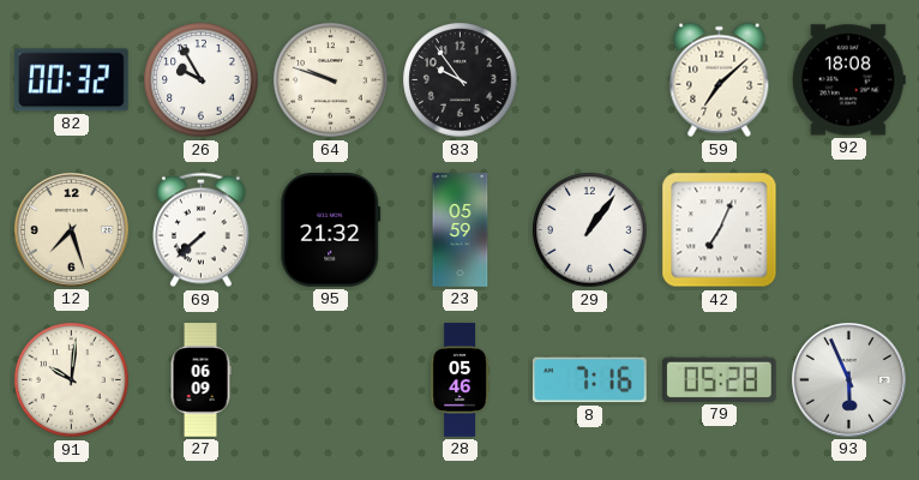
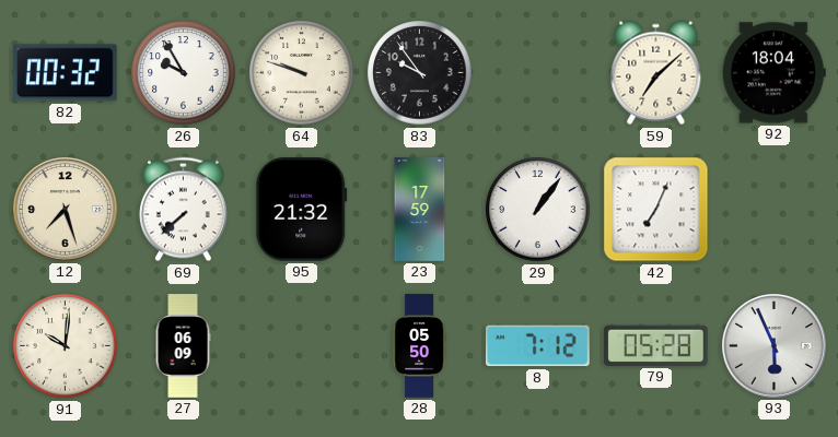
92: 18:08 -> 18:04
23: 05:59 -> 17:59
28: 05:46 -> 05:50
8: 7:16 -> 7:12
